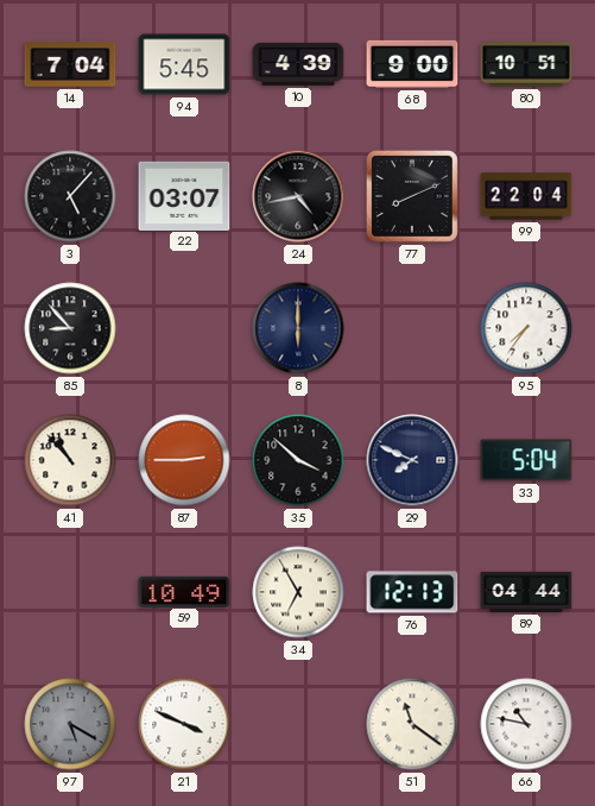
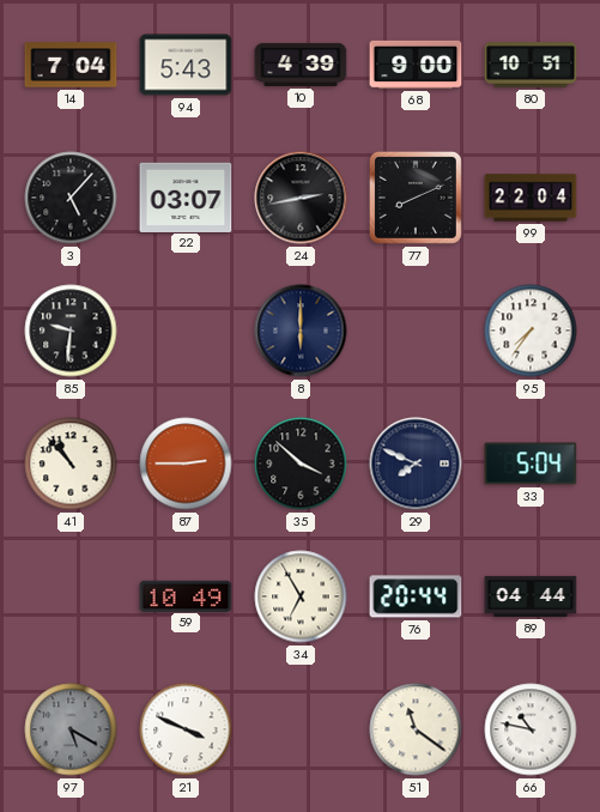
94: 5:45 -> 5:43
24: 4:43 -> 2:43
85: 8:53 -> 9:31
76: 12:13 -> 20:44
